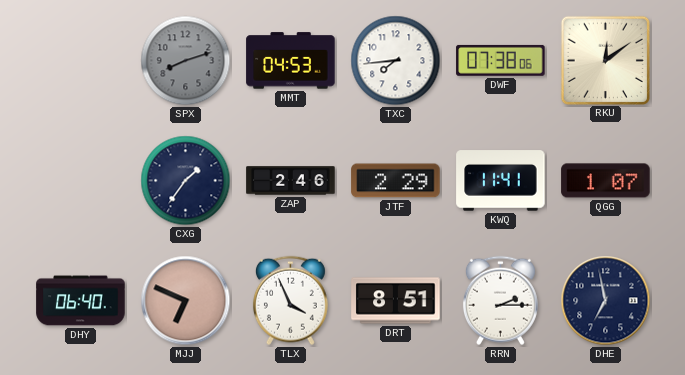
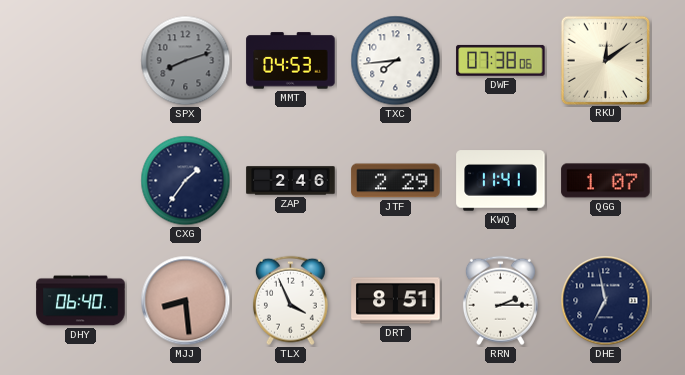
MJJ: 6:49 -> 8:29
